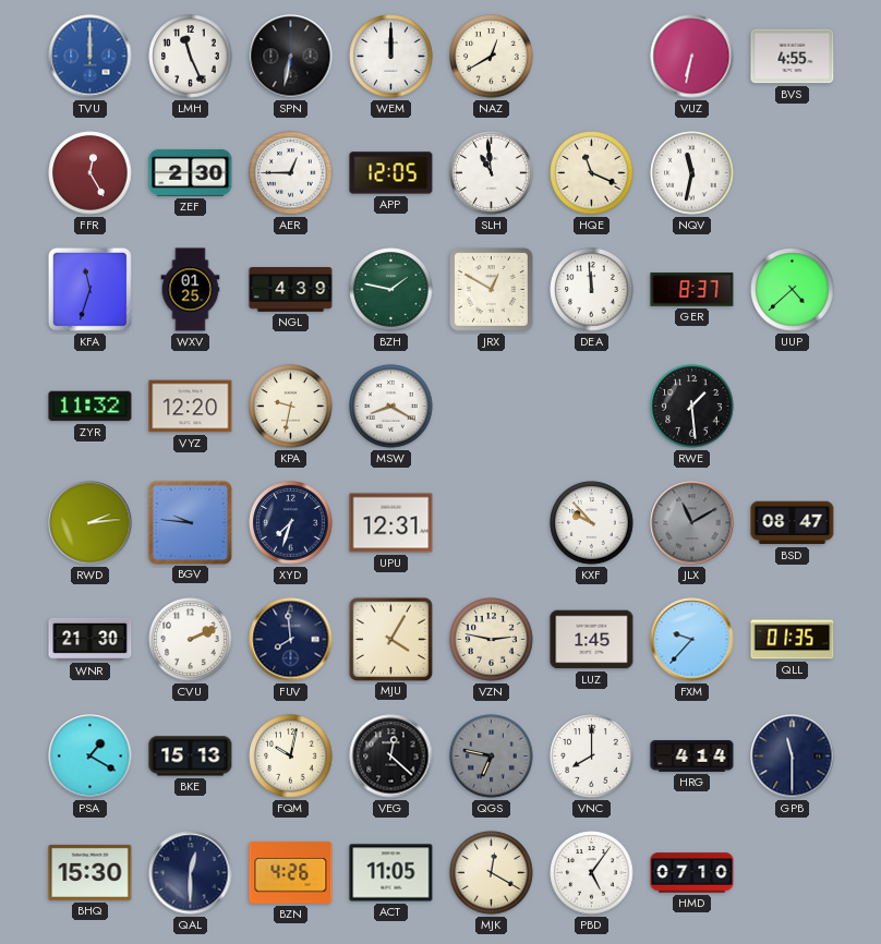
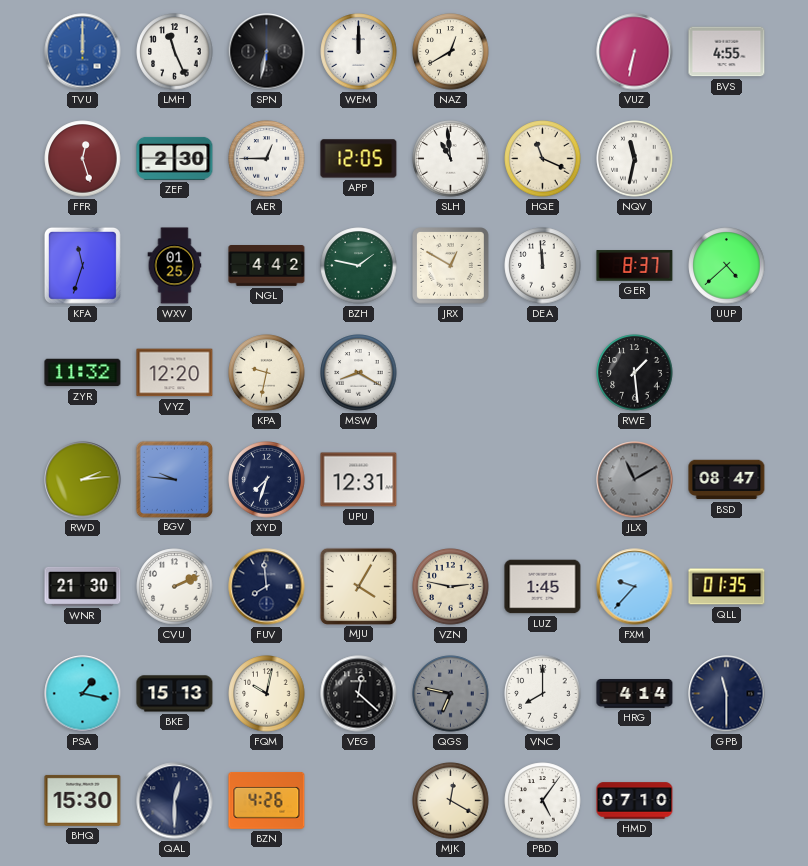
FFR: 12:25 -> 12:27
NGL: 4:39 -> 4:42
KXF: 9:53 -> none
PSA: 1:20 -> 1:17
ACT: 11:05 -> none
